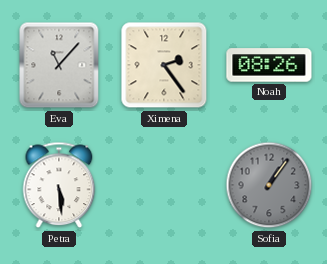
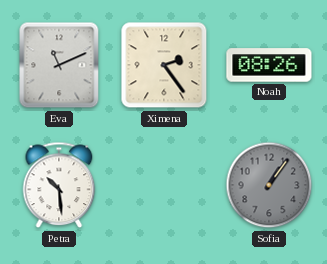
Eva: 11:07 -> 11:11
Petra: 5:29 -> 10:29
